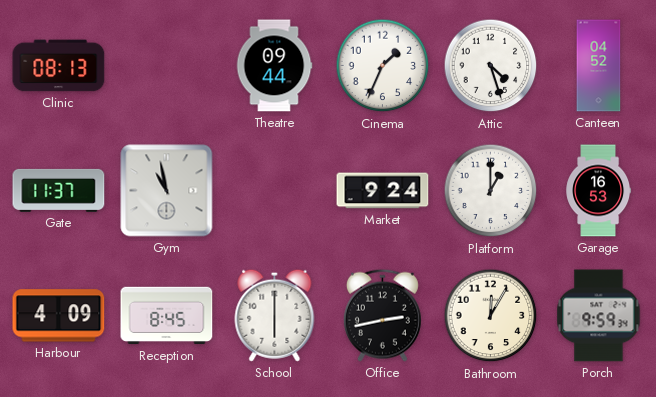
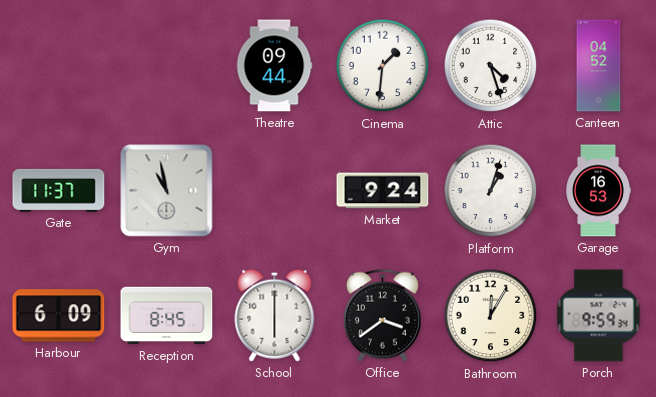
Clinic: 08:13 -> none
Cinema: 1:34 -> 1:31
Platform: 1:00 -> 1:03
Harbour: 4:09 -> 6:09
Office: 2:43 -> 3:39
